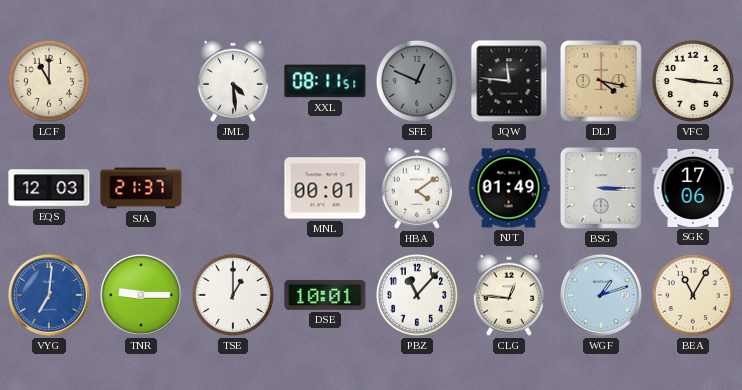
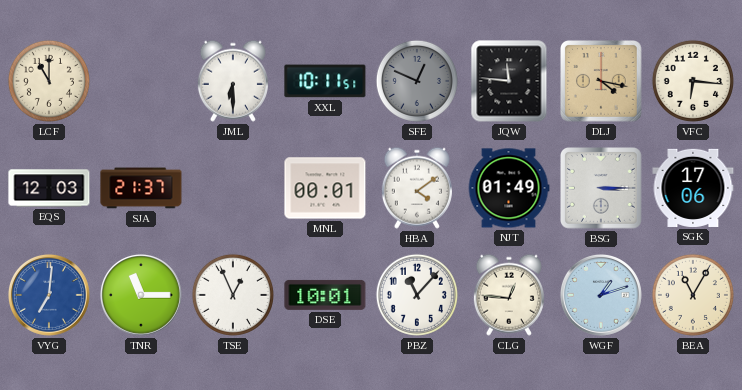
JML: 4:29 -> 6:30
XXL: 08:11 -> 10:11
VFC: 9:16 -> 6:16
TNR: 9:15 -> 11:15
TSE: 1:00 -> 12:56
